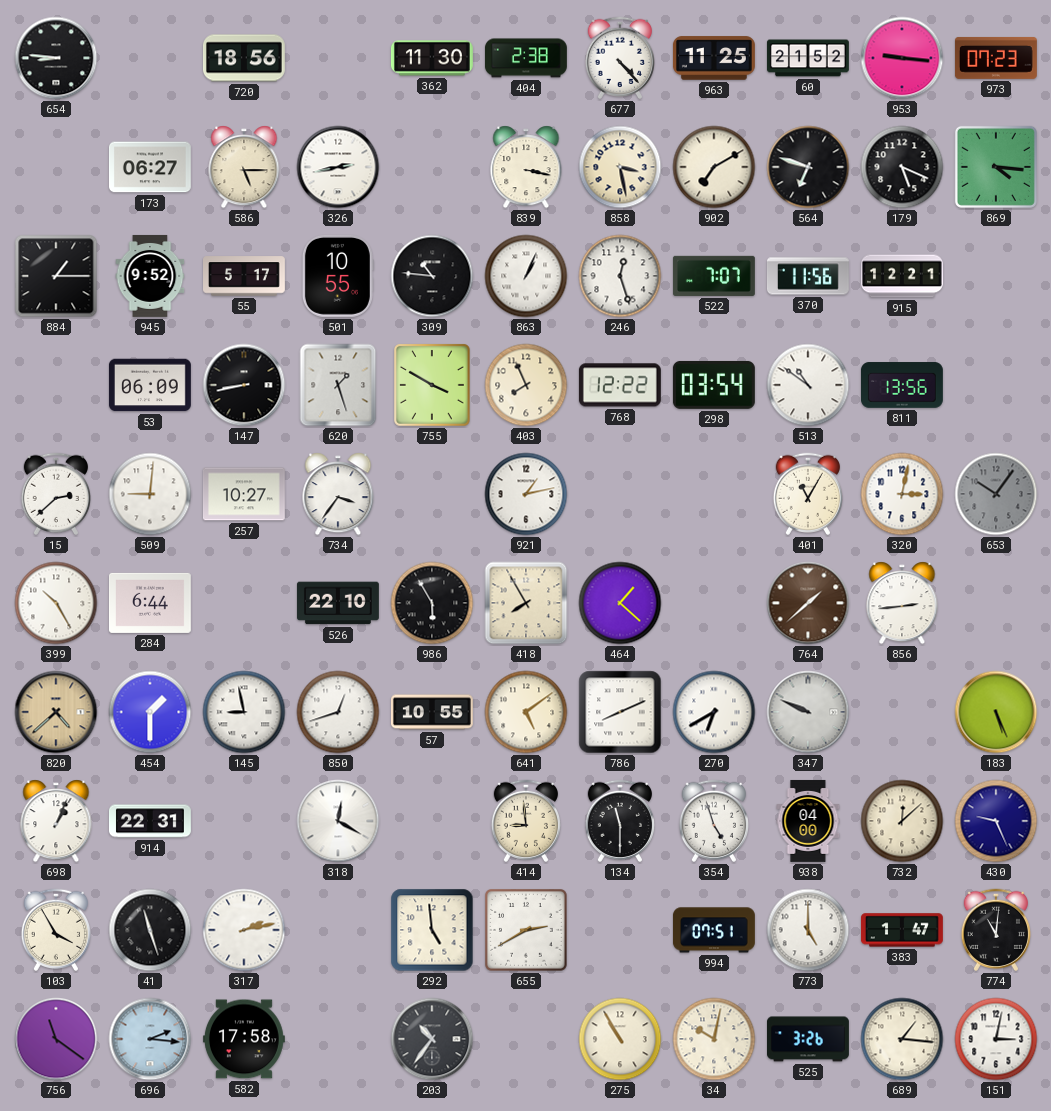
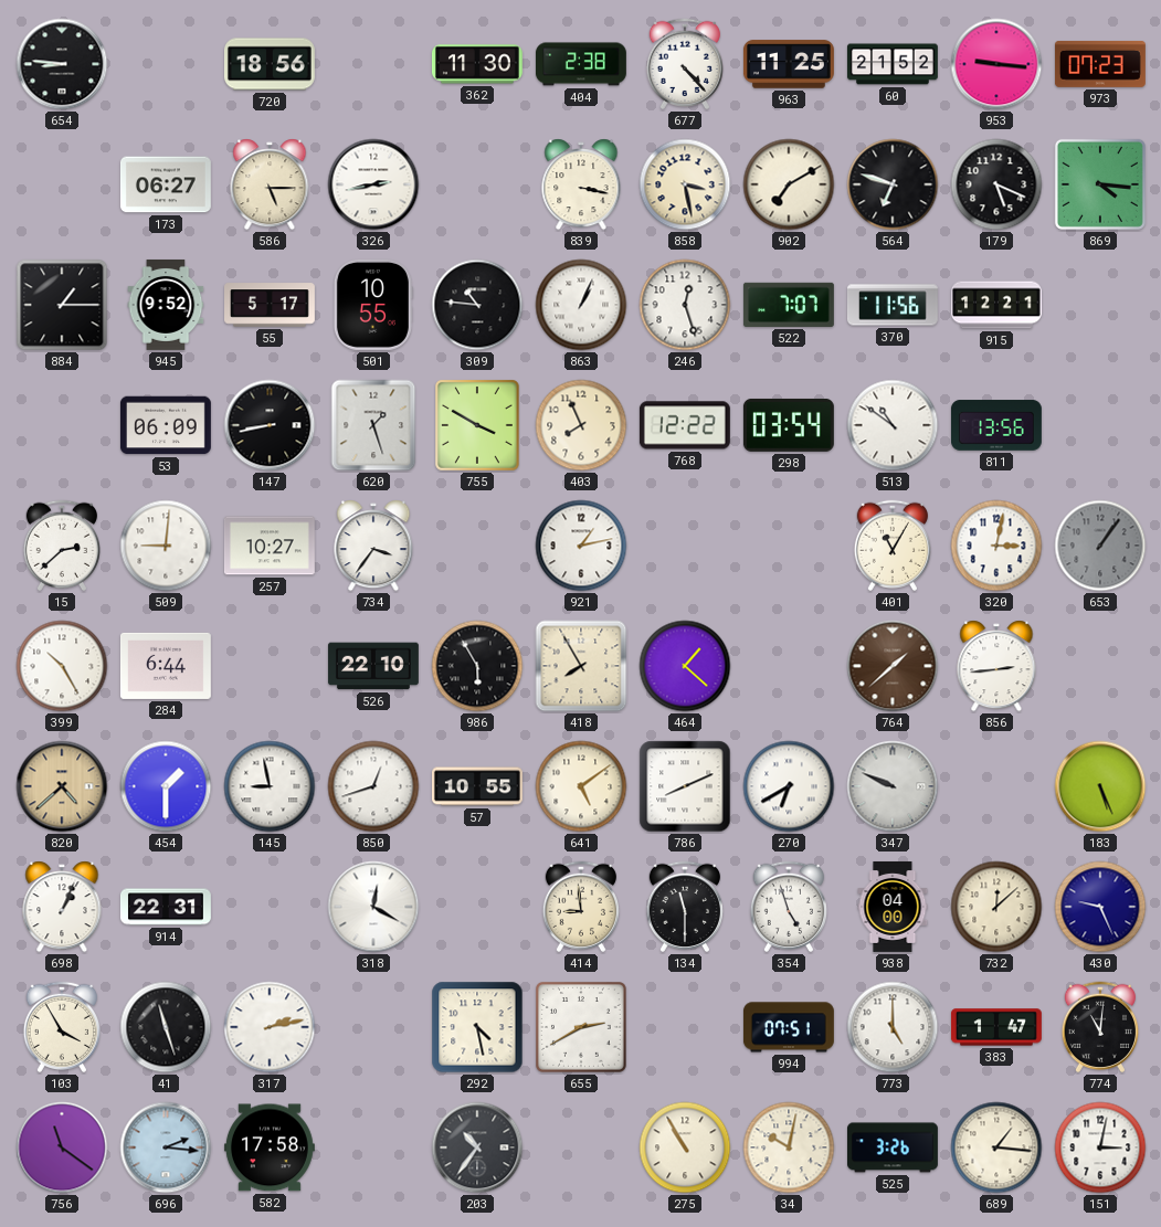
653: 10:06 -> 1:06
292: 4:59 -> 4:28
